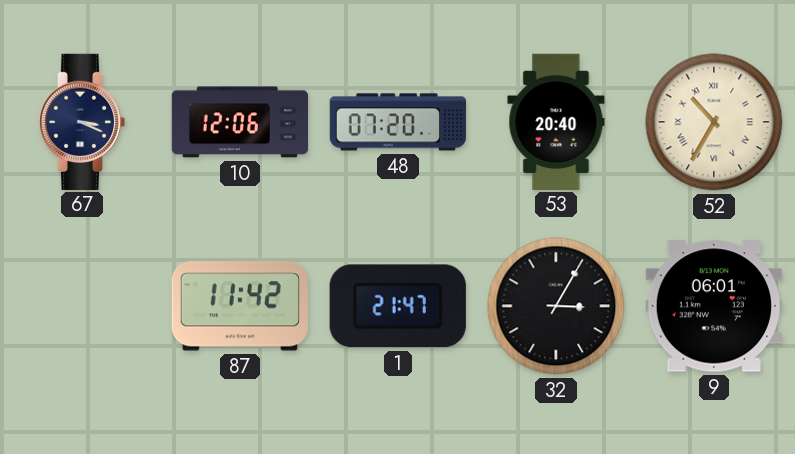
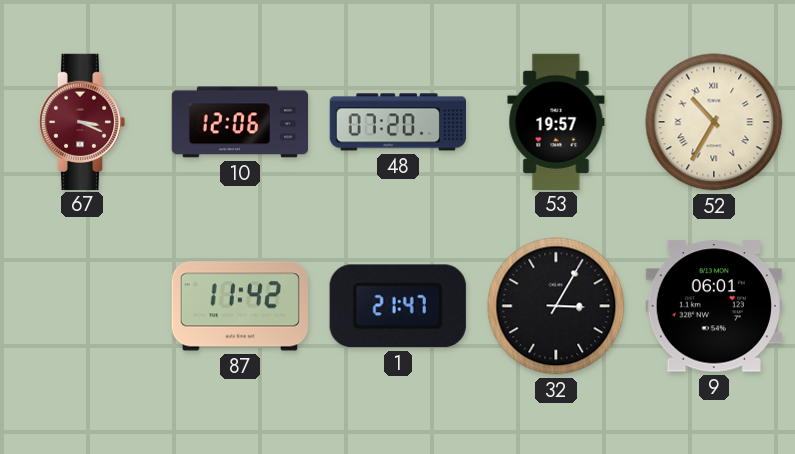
67 dial: navy -> burgundy
53: 20:40 -> 19:57
